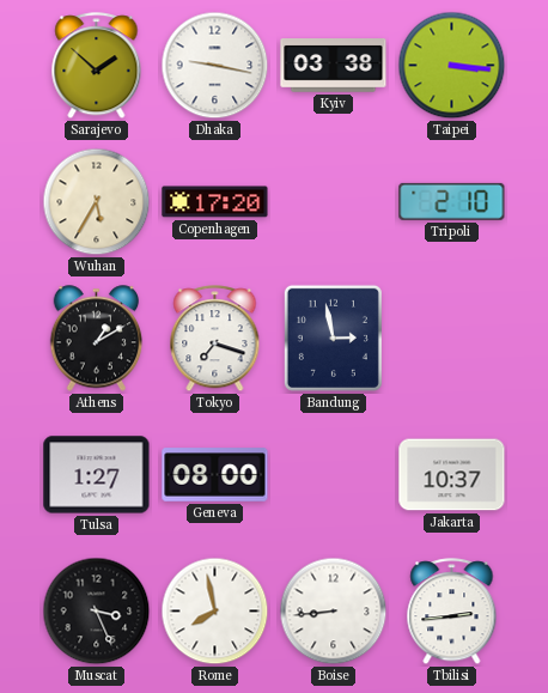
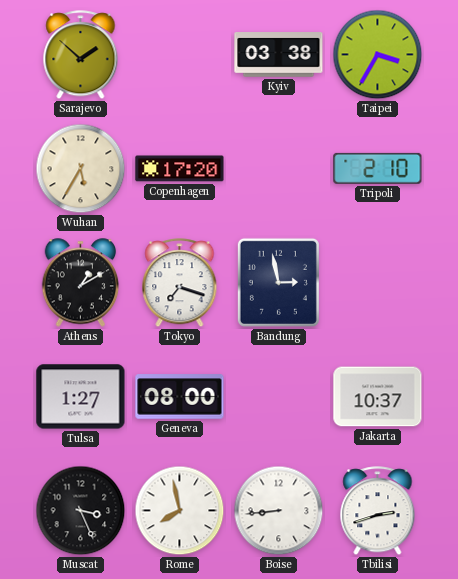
Dhaka: 9:17 -> none
Taipei: 3:16 -> 3:35
Tbilisi: 2:44 -> 2:42
